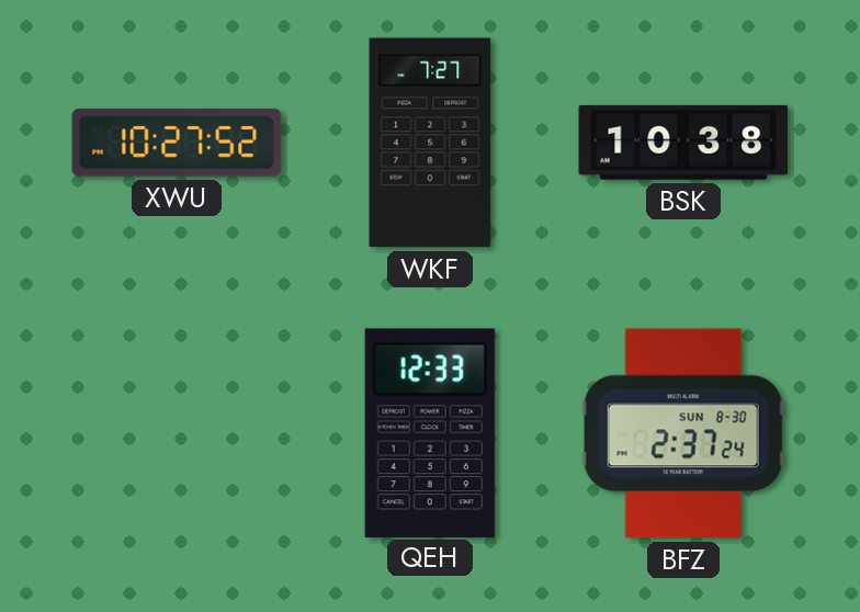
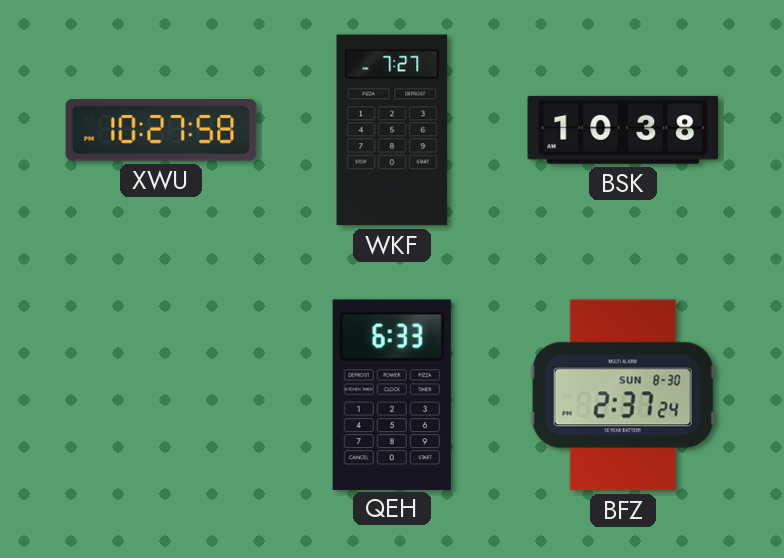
XWU: 10:27:52 -> 10:27:58
QEH: 12:33 -> 6:33
